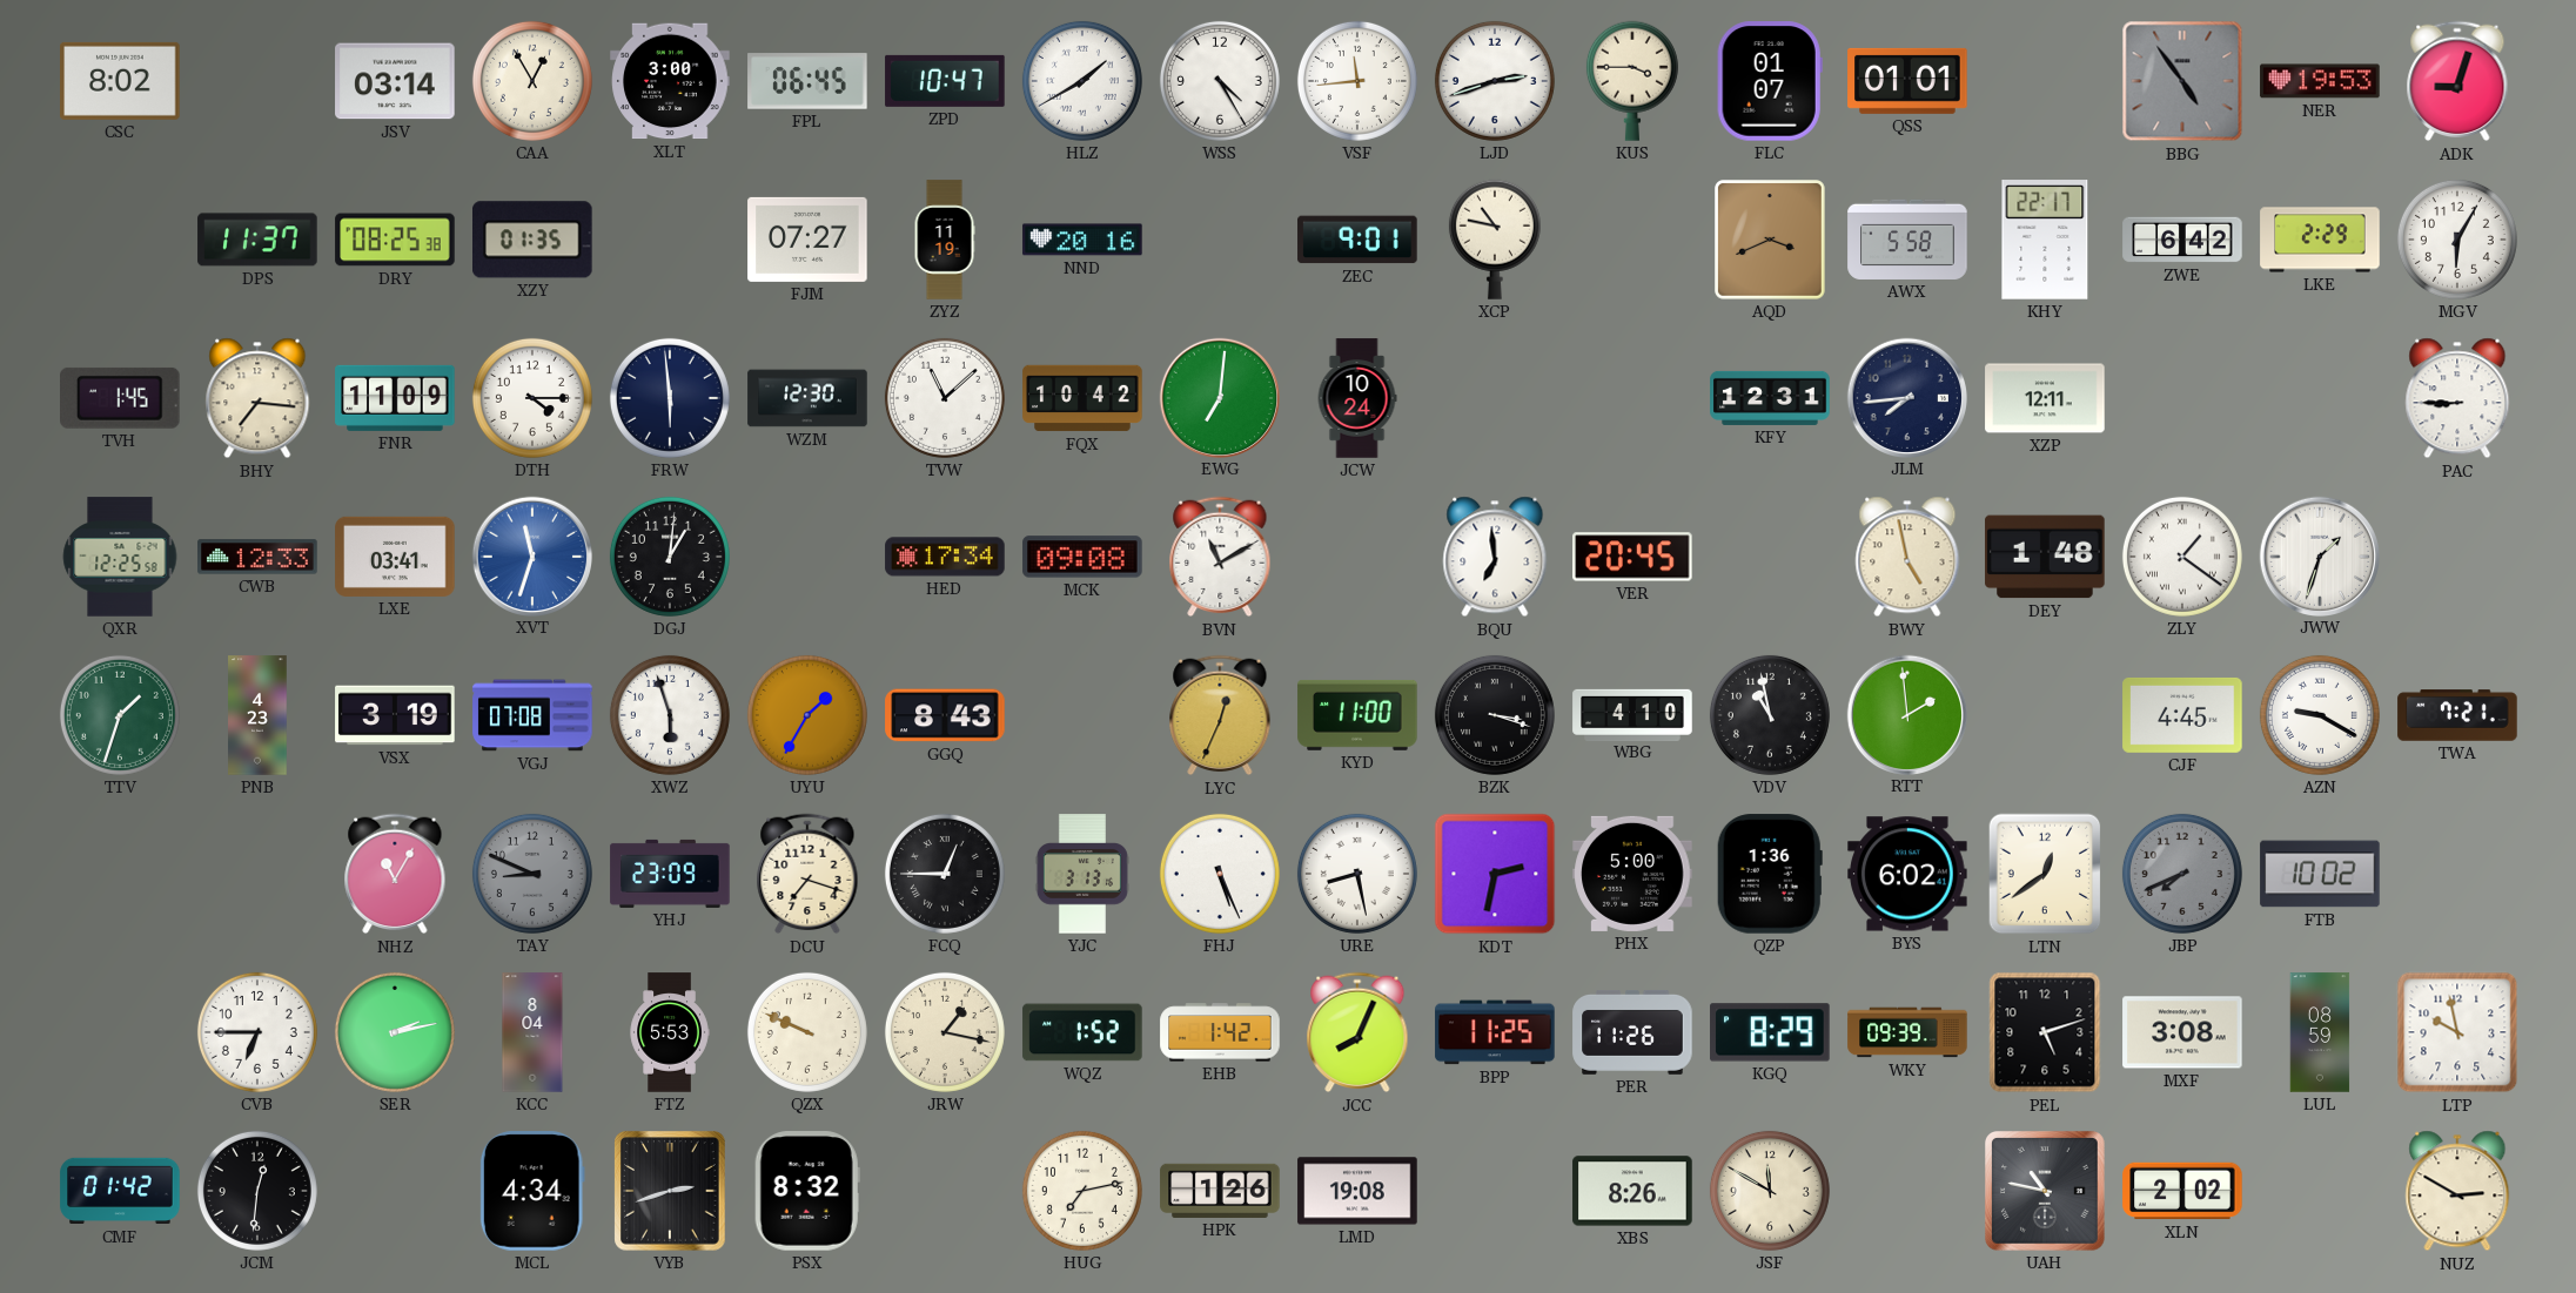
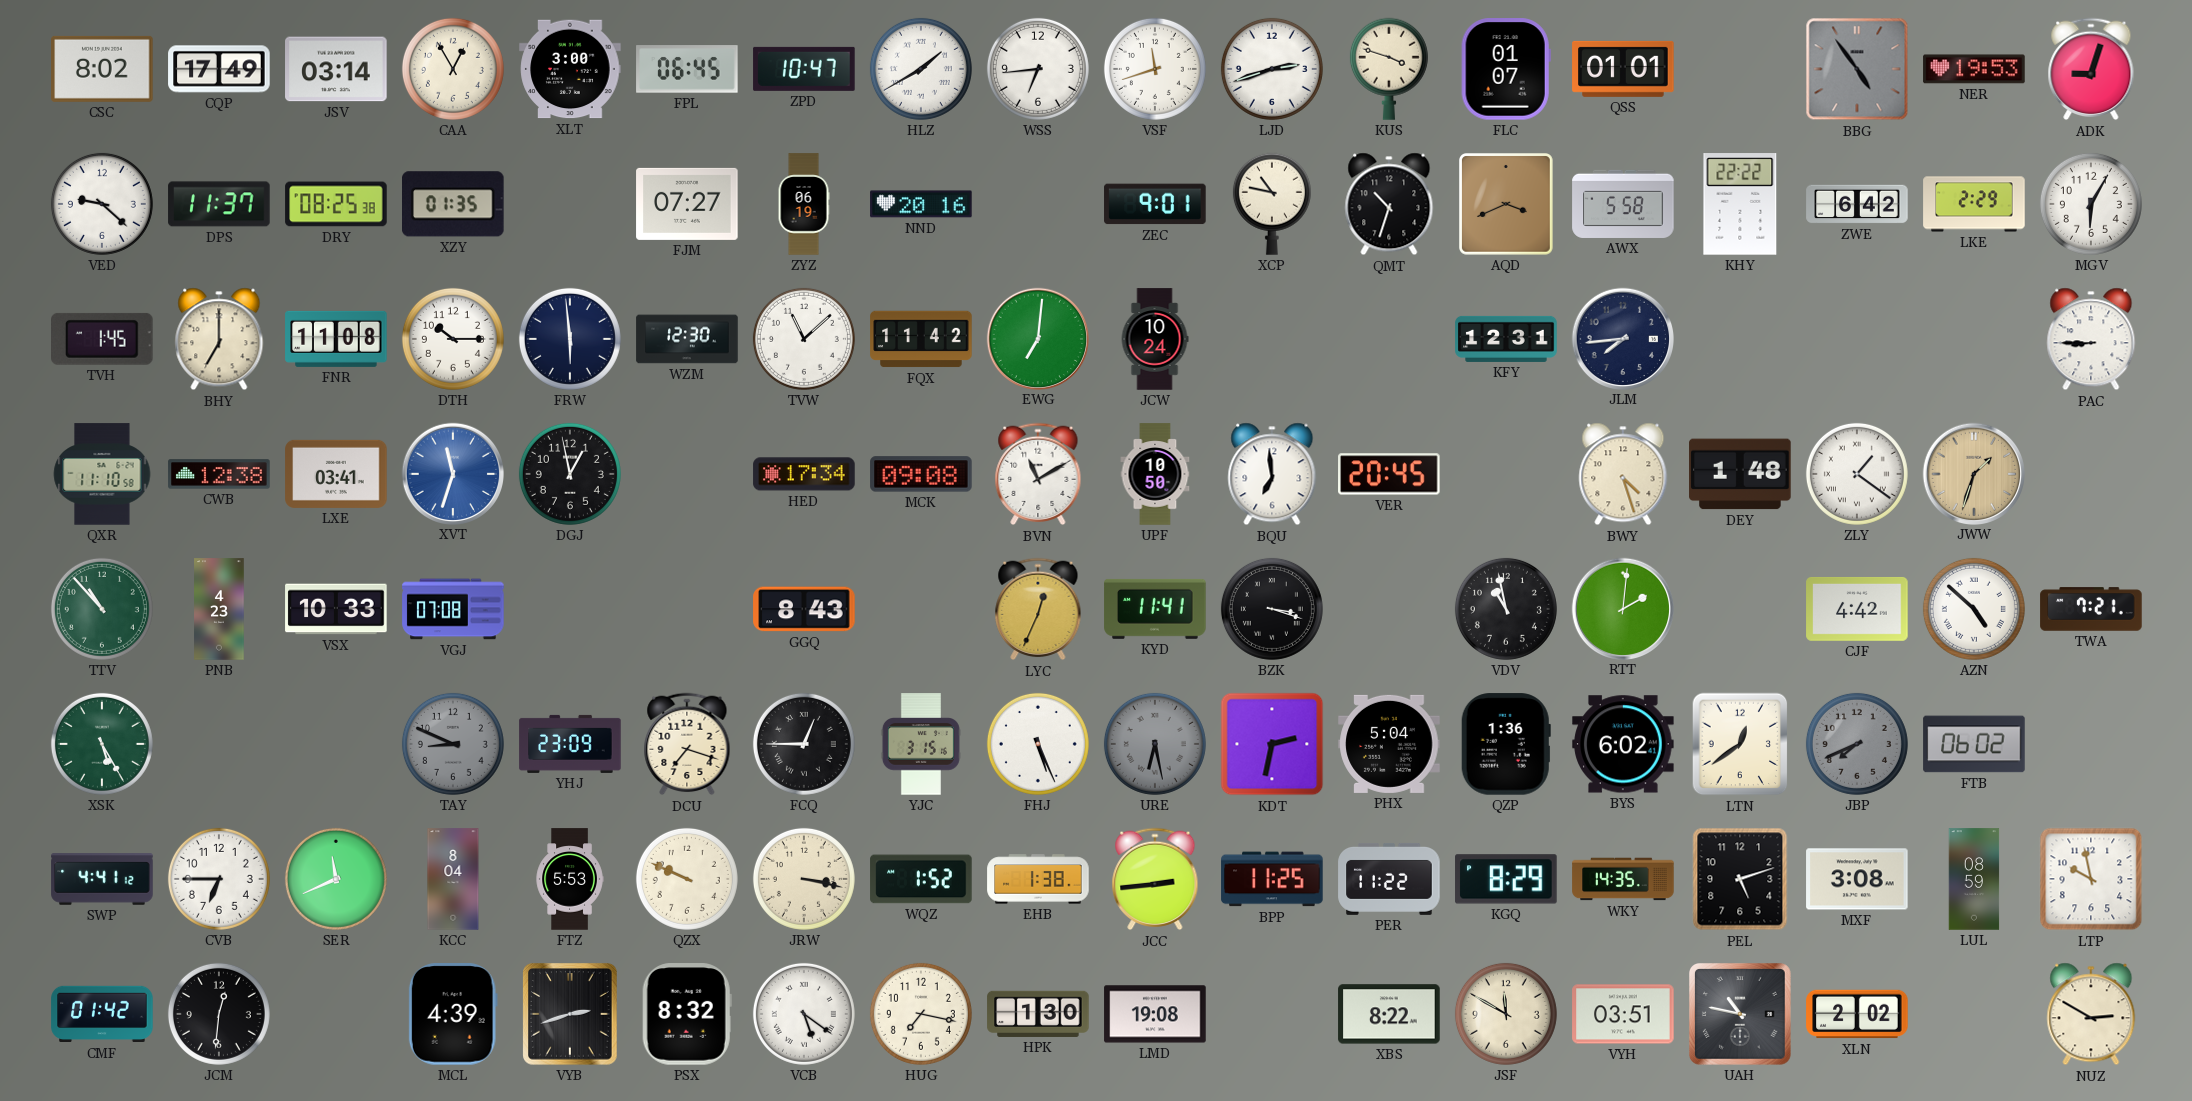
CQP: none -> 17:49
WSS: 4:25 -> 6:44
VSF: 11:44 -> 11:42
KUS: 3:45 -> 3:48
VED: none -> 9:22
ZYZ: 11:19 -> 06:19
QMT: none -> 10:33
KHY: 22:17 -> 22:22
BHY: 7:16 -> 7:00
FNR: 11:09 -> 11:08
DTH: 4:15 -> 10:15
FQX: 10:42 -> 11:42
XZP: 12:11 -> none
QXR: 12:25 -> 11:10
CWB: 12:33 -> 12:38
DGJ: 1:01 -> 12:58
UPF: none -> 10:50
BWY: 4:58 -> 4:27
JWW dial: white -> champagne
TTV: 1:33 -> 10:53
VSX: 3:19 -> 10:33
XWZ: 5:57 -> none
UYU: 1:35 -> none
KYD: 11:00 -> 11:41
WBG: 4:10 -> none
RTT: 1:59 -> 2:01
CJF: 4:45 -> 4:42
AZN: 9:20 -> 4:52
XSK: none -> 5:25
NHZ: 11:05 -> none
YJC: 3:13 -> 3:15
URE: 8:28 -> 6:28
URE dial: white -> grey
PHX: 5:00 -> 5:04
FTB: 10:02 -> 06:02
SWP: none -> 4:41
SER: 2:13 -> 11:41
JRW: 1:17 -> 3:17
EHB: 1:42 -> 1:38
JCC: 8:04 -> 2:44
PER: 11:26 -> 11:22
WKY: 09:39 -> 14:35
MCL: 4:34 -> 4:39
VCB: none -> 5:21
HUG: 7:13 -> 7:17
HPK: 1:26 -> 1:30
XBS: 8:26 -> 8:22
VYH: none -> 03:51
